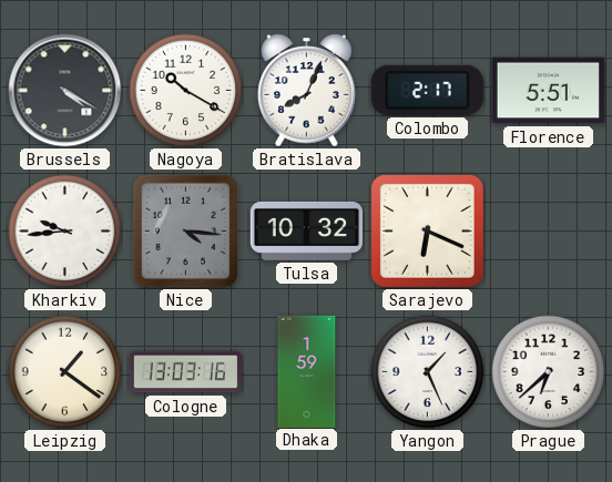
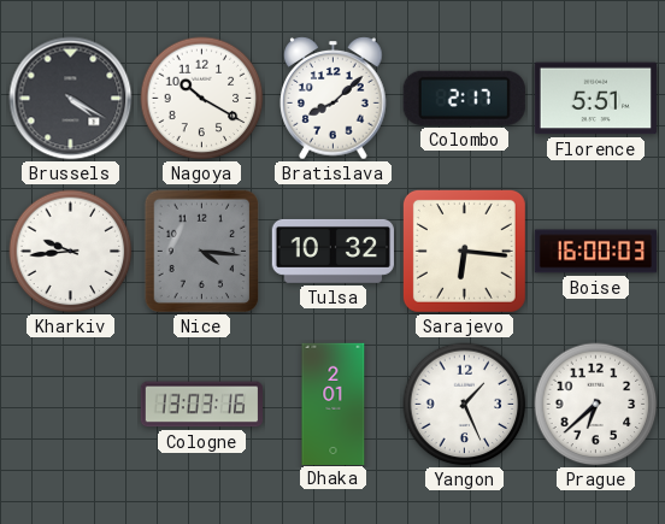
Bratislava: 8:04 -> 8:08
Sarajevo: 6:19 -> 6:16
Boise: none -> 16:00
Leipzig: 1:21 -> none
Dhaka: 1:59 -> 2:01
